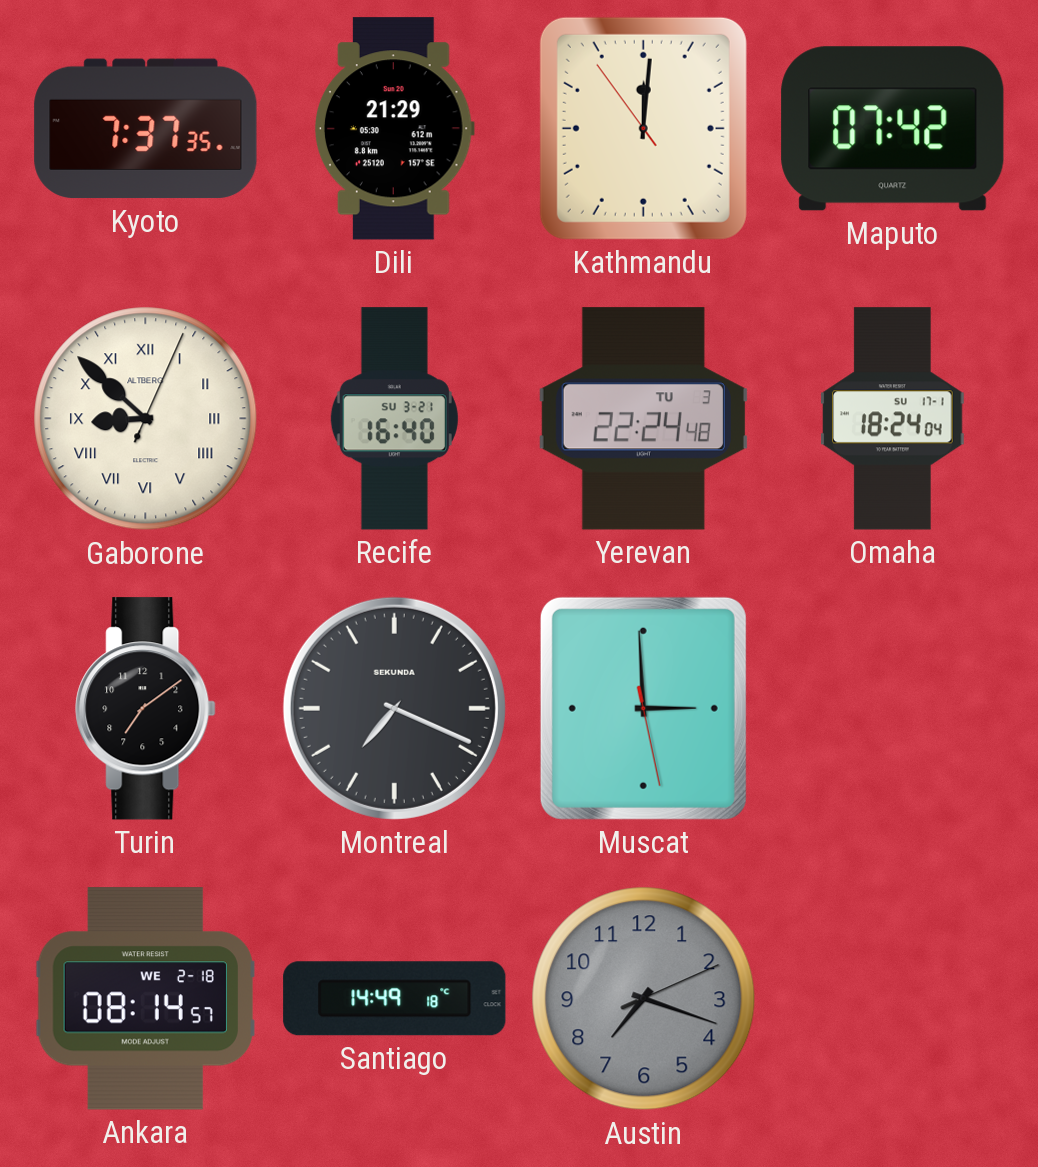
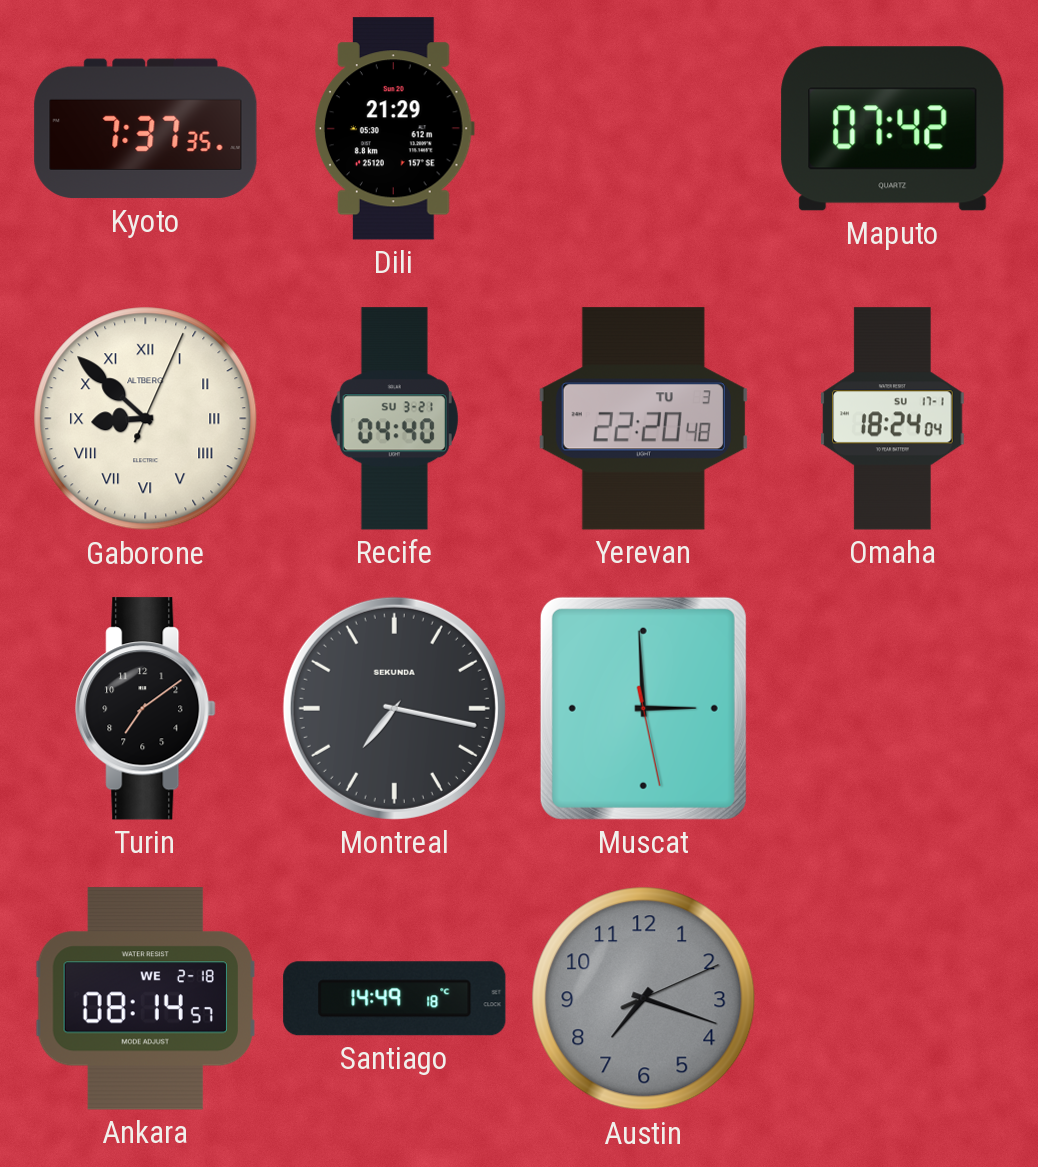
Kathmandu: 12:00 -> none
Recife: 16:40 -> 04:40
Yerevan: 22:24 -> 22:20
Montreal: 7:19 -> 7:17
